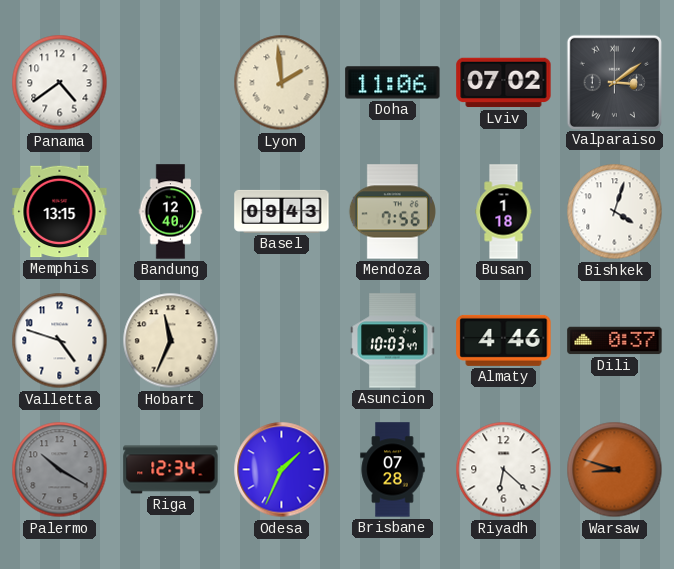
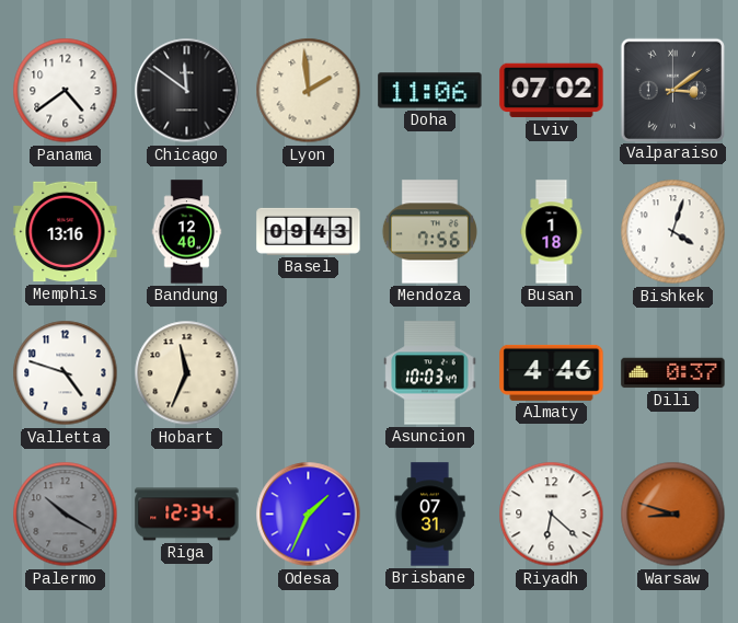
Chicago: none -> 11:51
Memphis: 13:15 -> 13:16
Brisbane: 07:28 -> 07:31
